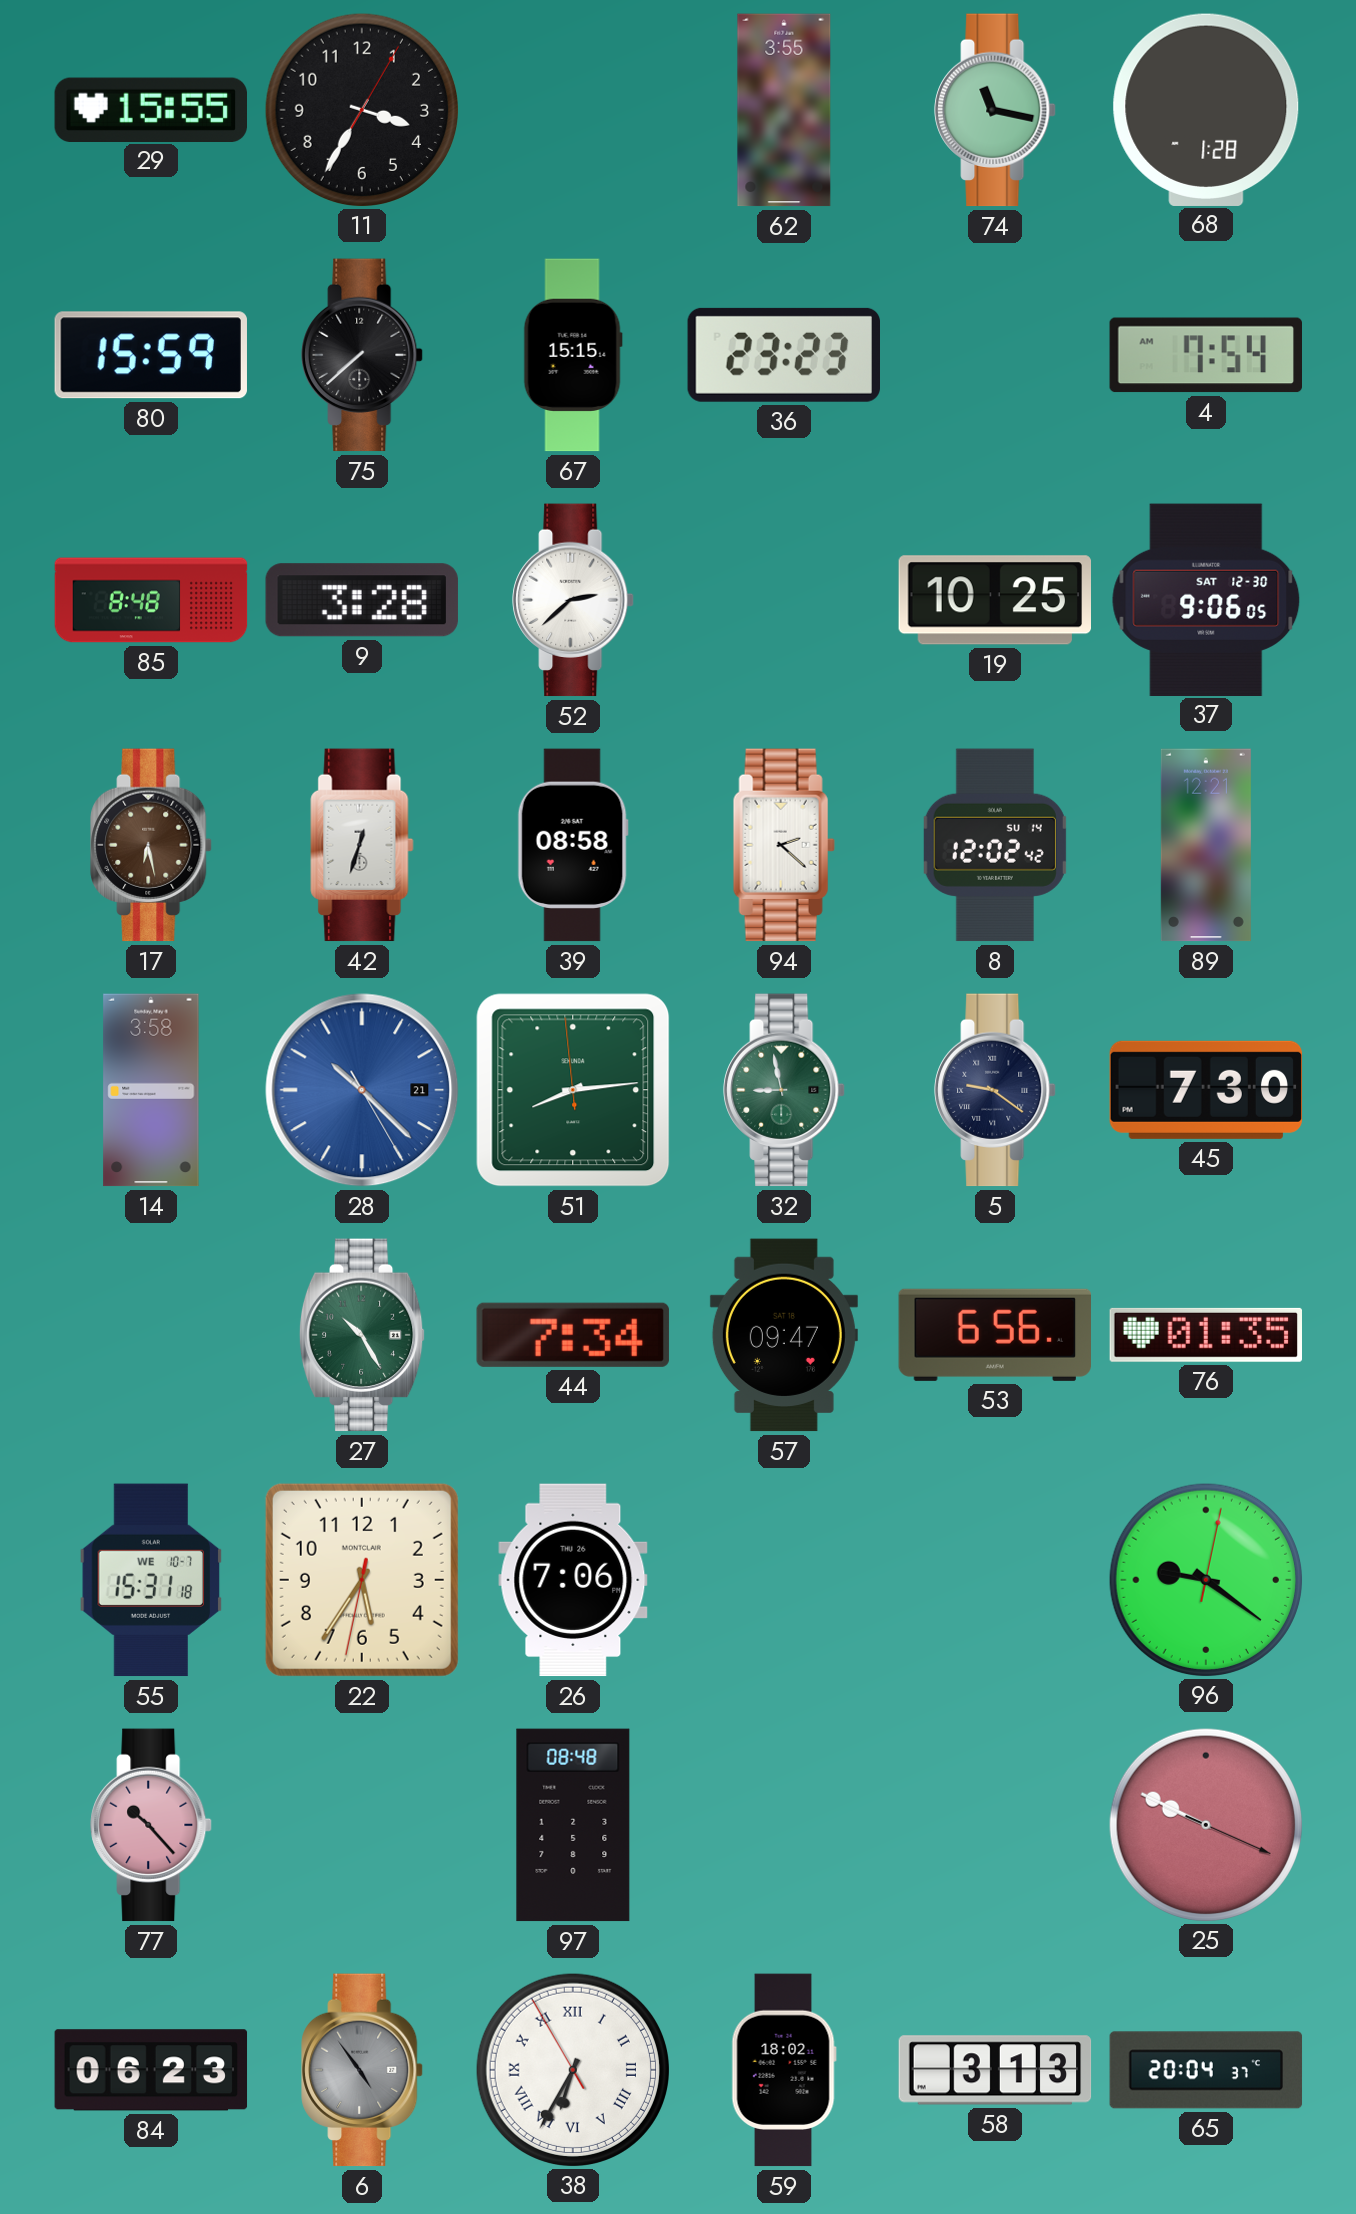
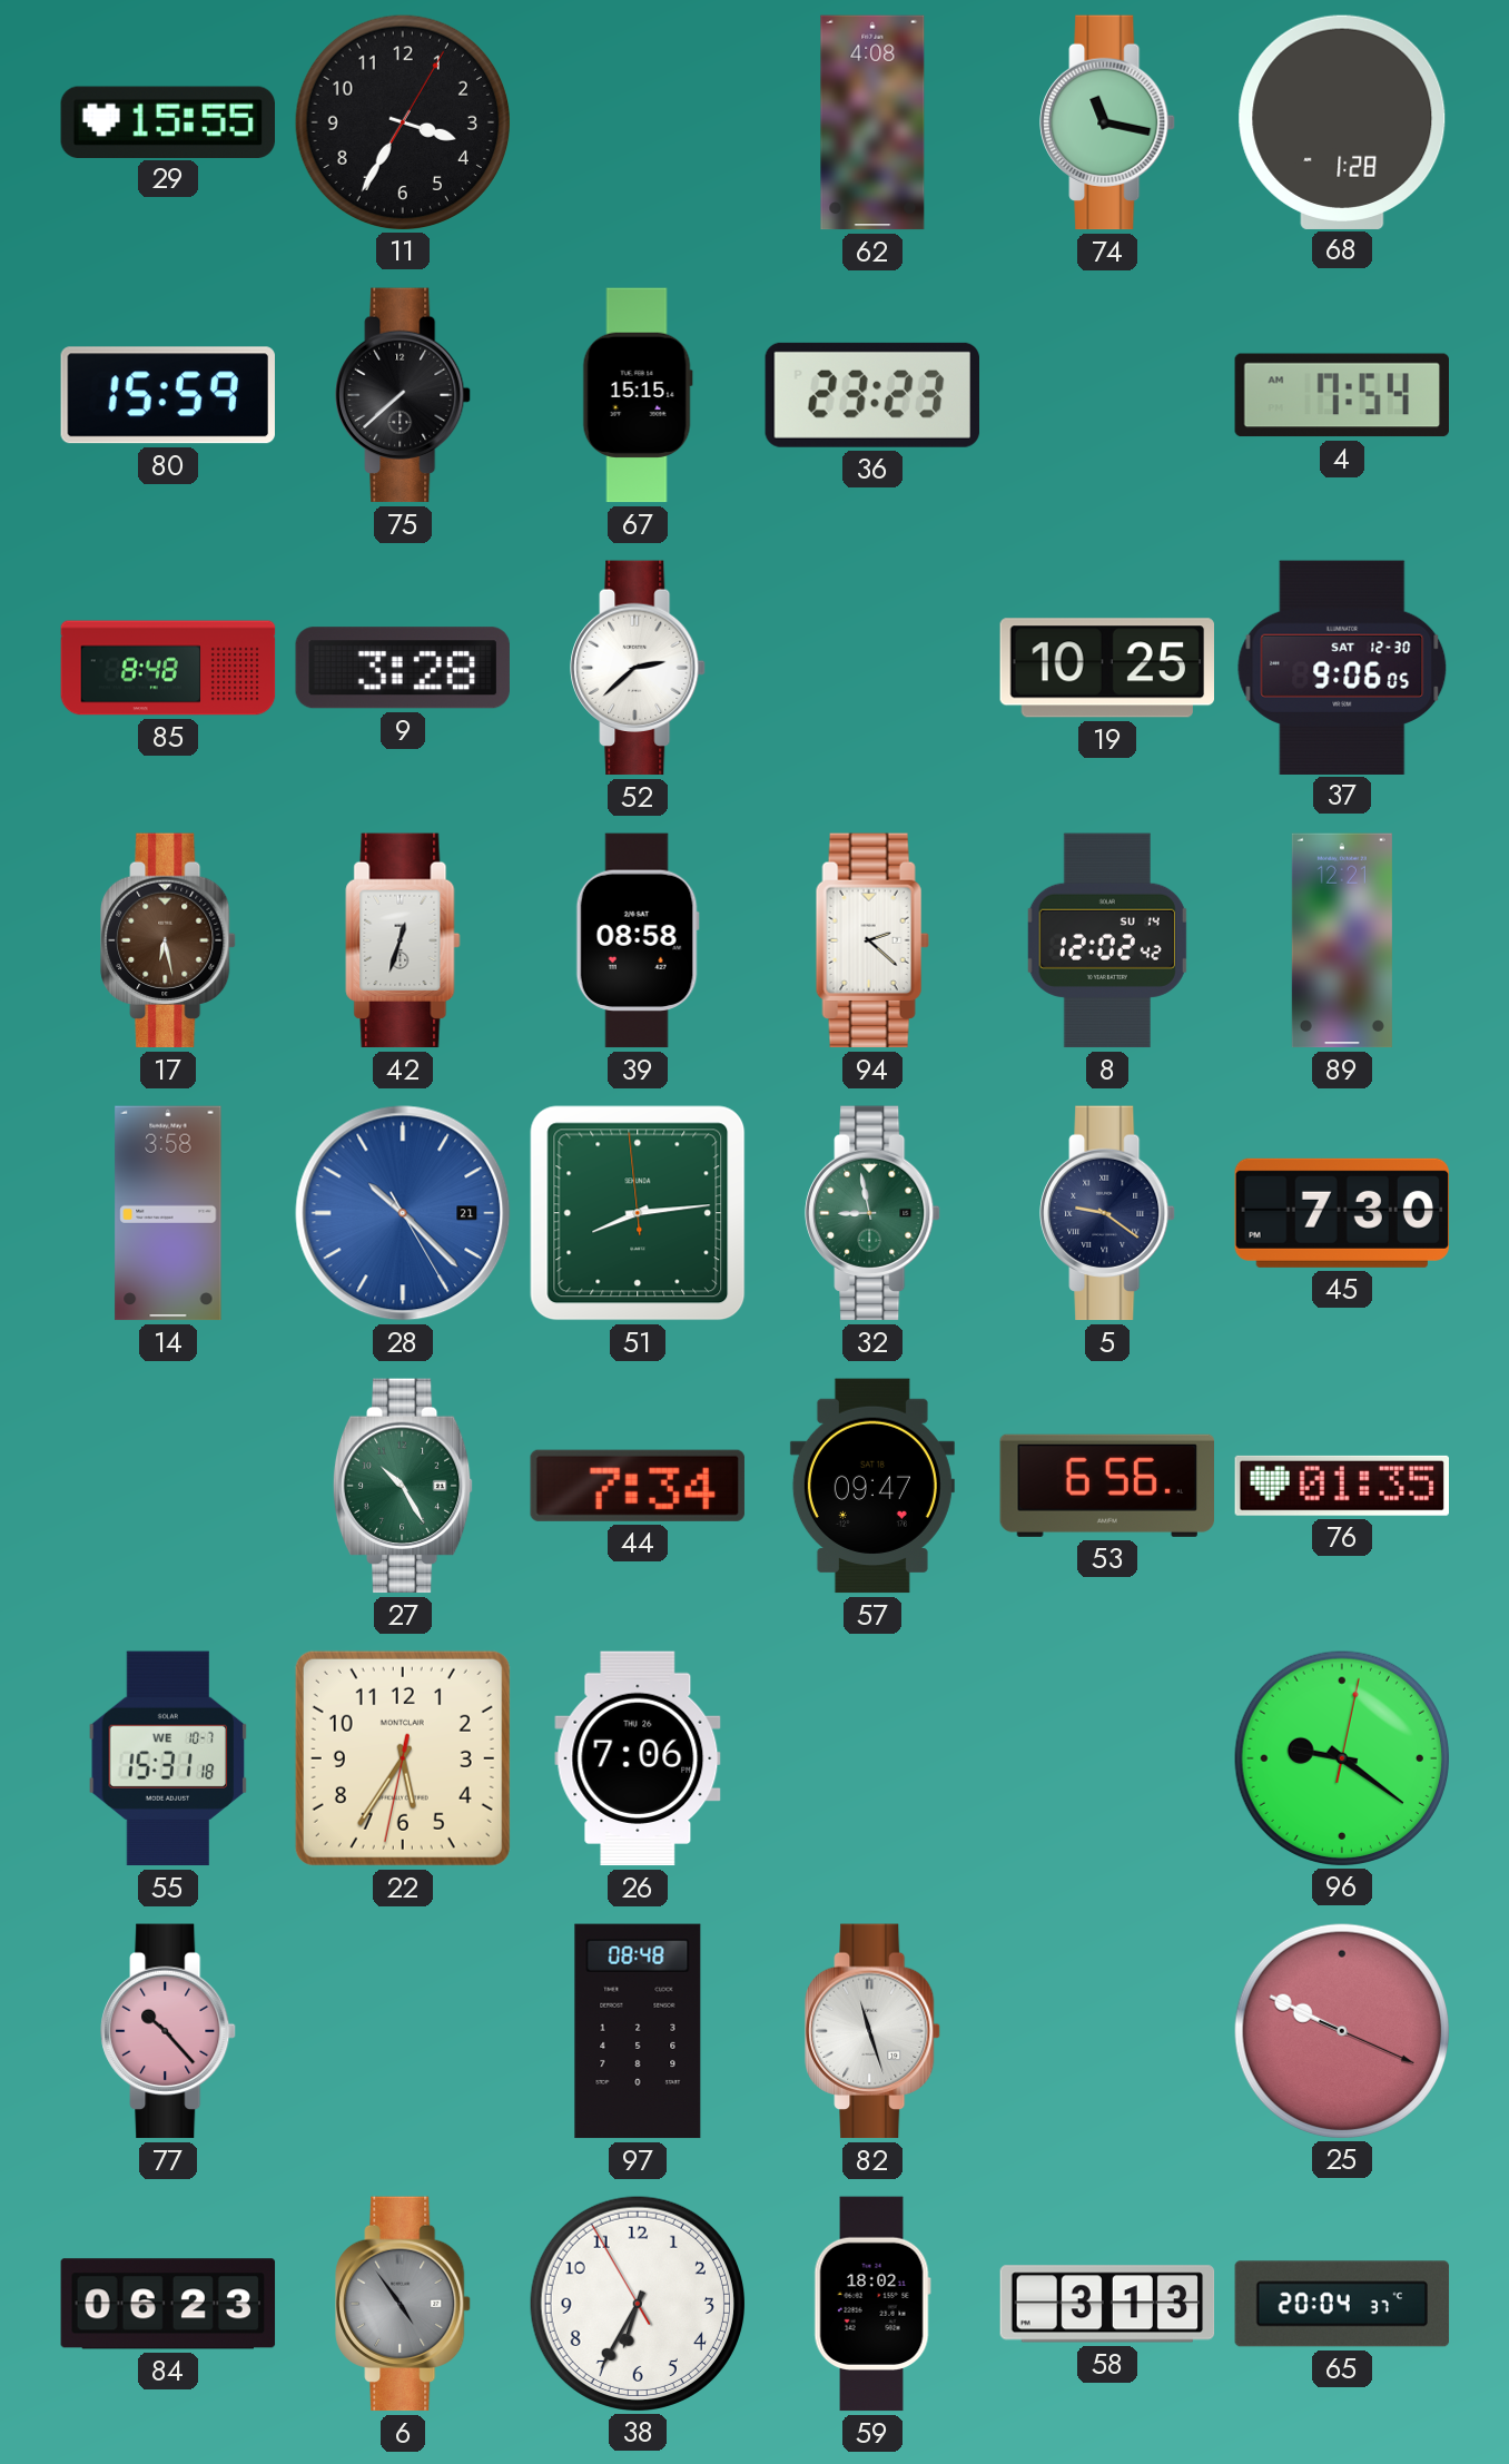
62: 3:55 -> 4:08
82: none -> 11:27
38 numerals: Roman -> Arabic
